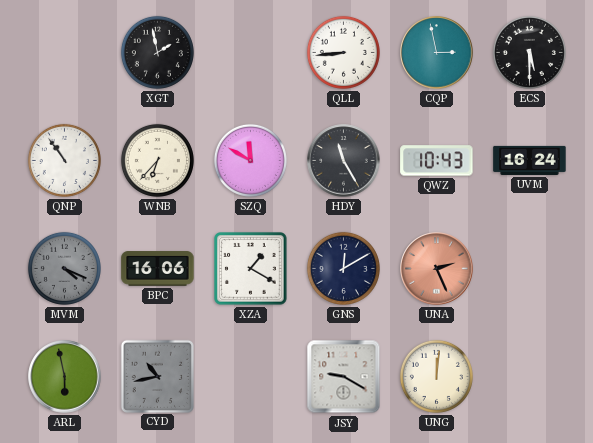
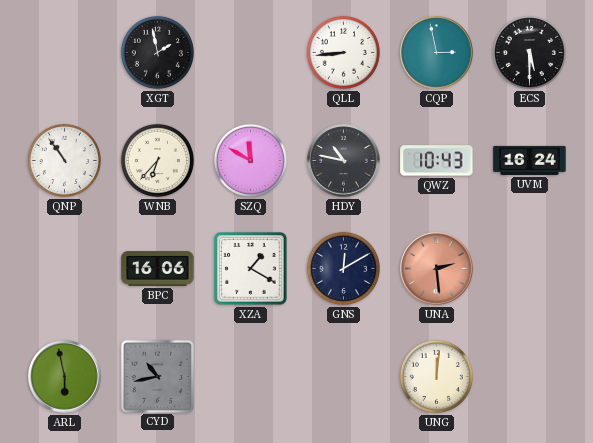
HDY: 11:25 -> 10:47
MVM: 4:19 -> none
UNA: 2:26 -> 2:29
JSY: 9:20 -> none
